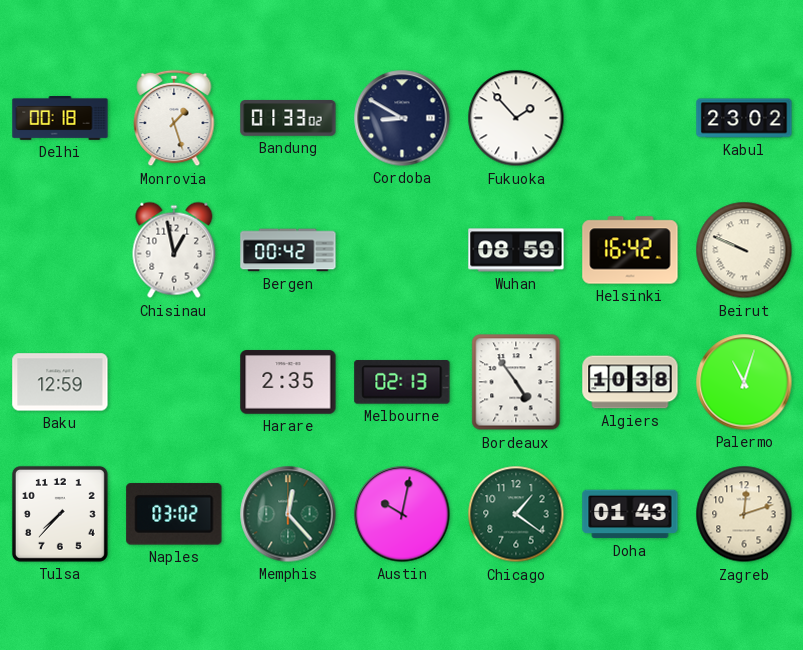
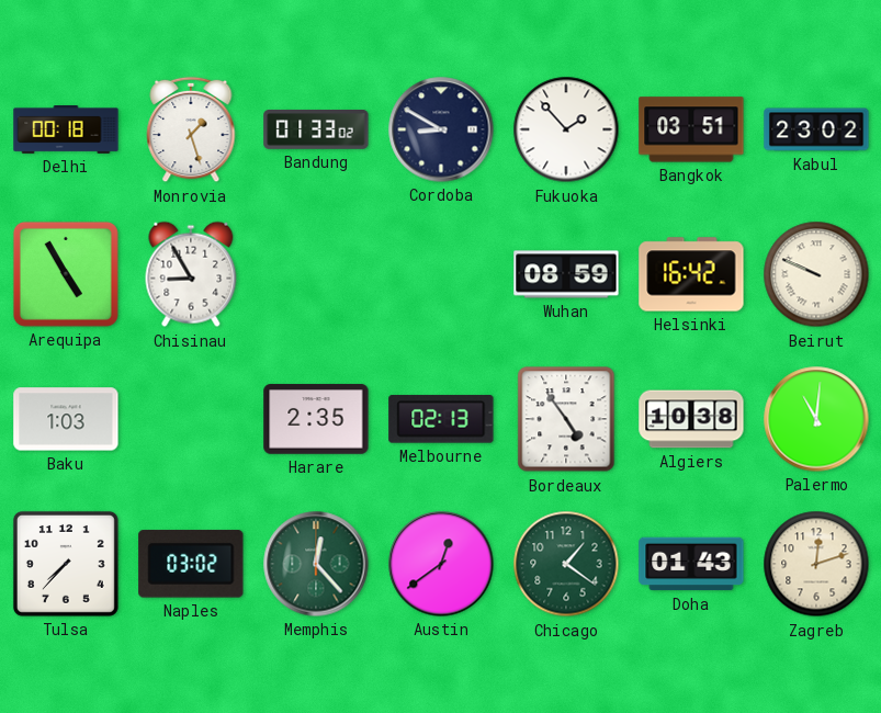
Bangkok: none -> 03:51
Arequipa: none -> 4:55
Chisinau: 12:58 -> 8:55
Bergen: 00:42 -> none
Baku: 12:59 -> 1:03
Palermo: 11:03 -> 11:01
Austin: 10:02 -> 12:39
